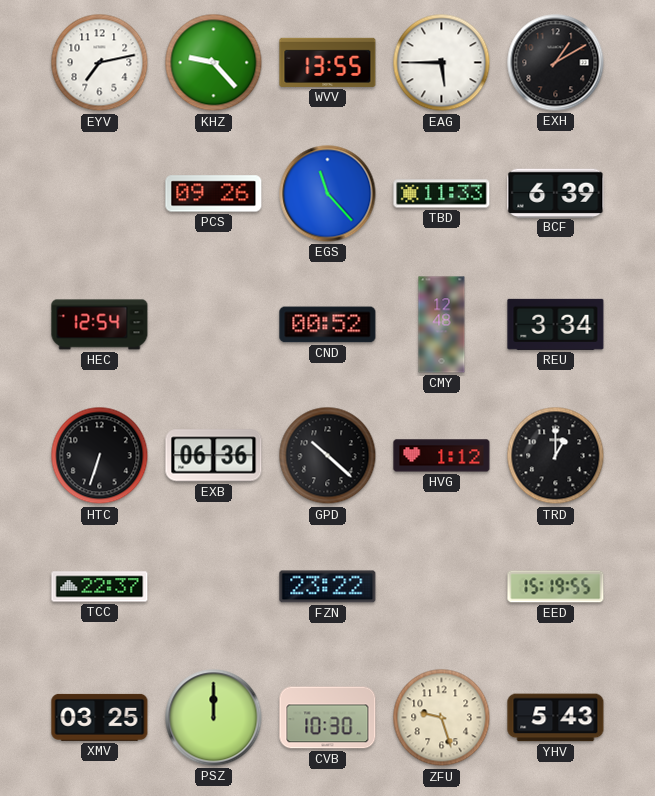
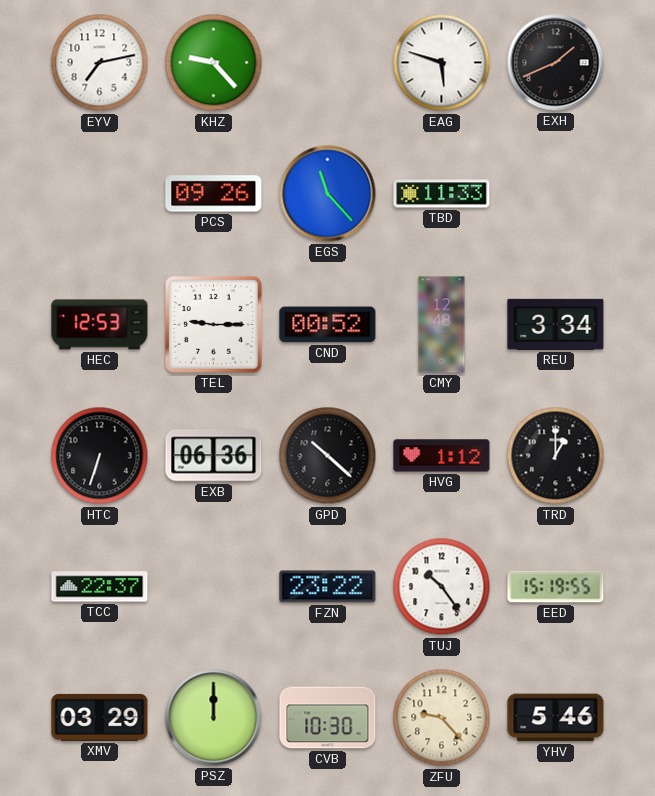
WVV: 13:55 -> none
EAG: 5:45 -> 5:48
EXH: 1:10 -> 1:41
BCF: 6:39 -> none
HEC: 12:54 -> 12:53
TEL: none -> 9:15
TUJ: none -> 10:24
XMV: 03:25 -> 03:29
ZFU: 9:27 -> 9:23
YHV: 5:43 -> 5:46
